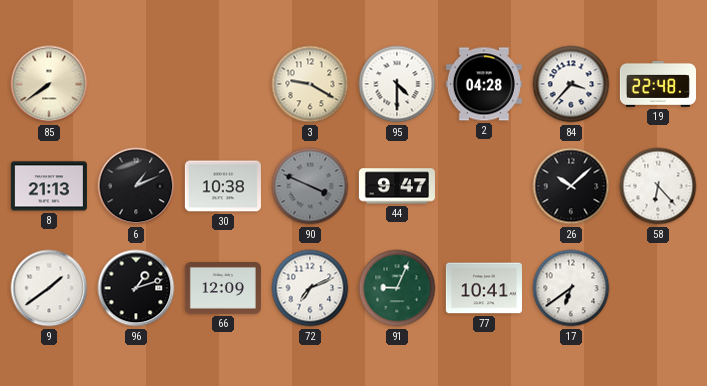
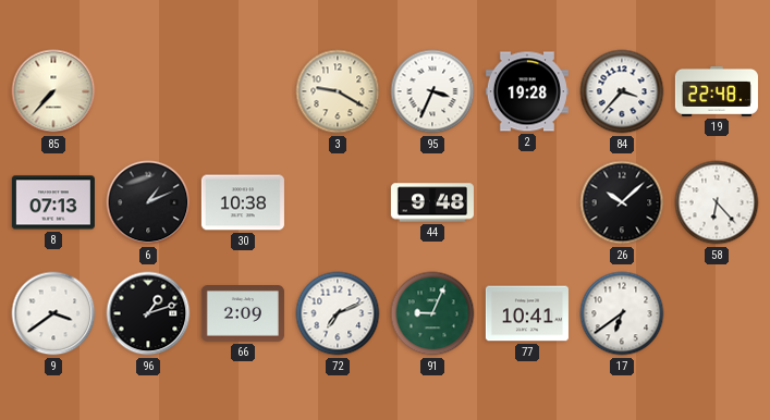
85: 7:39 -> 7:37
95: 4:30 -> 3:34
2: 04:28 -> 19:28
8: 21:13 -> 07:13
90: 3:49 -> none
44: 9:47 -> 9:48
9: 1:39 -> 3:39
66: 12:09 -> 2:09
